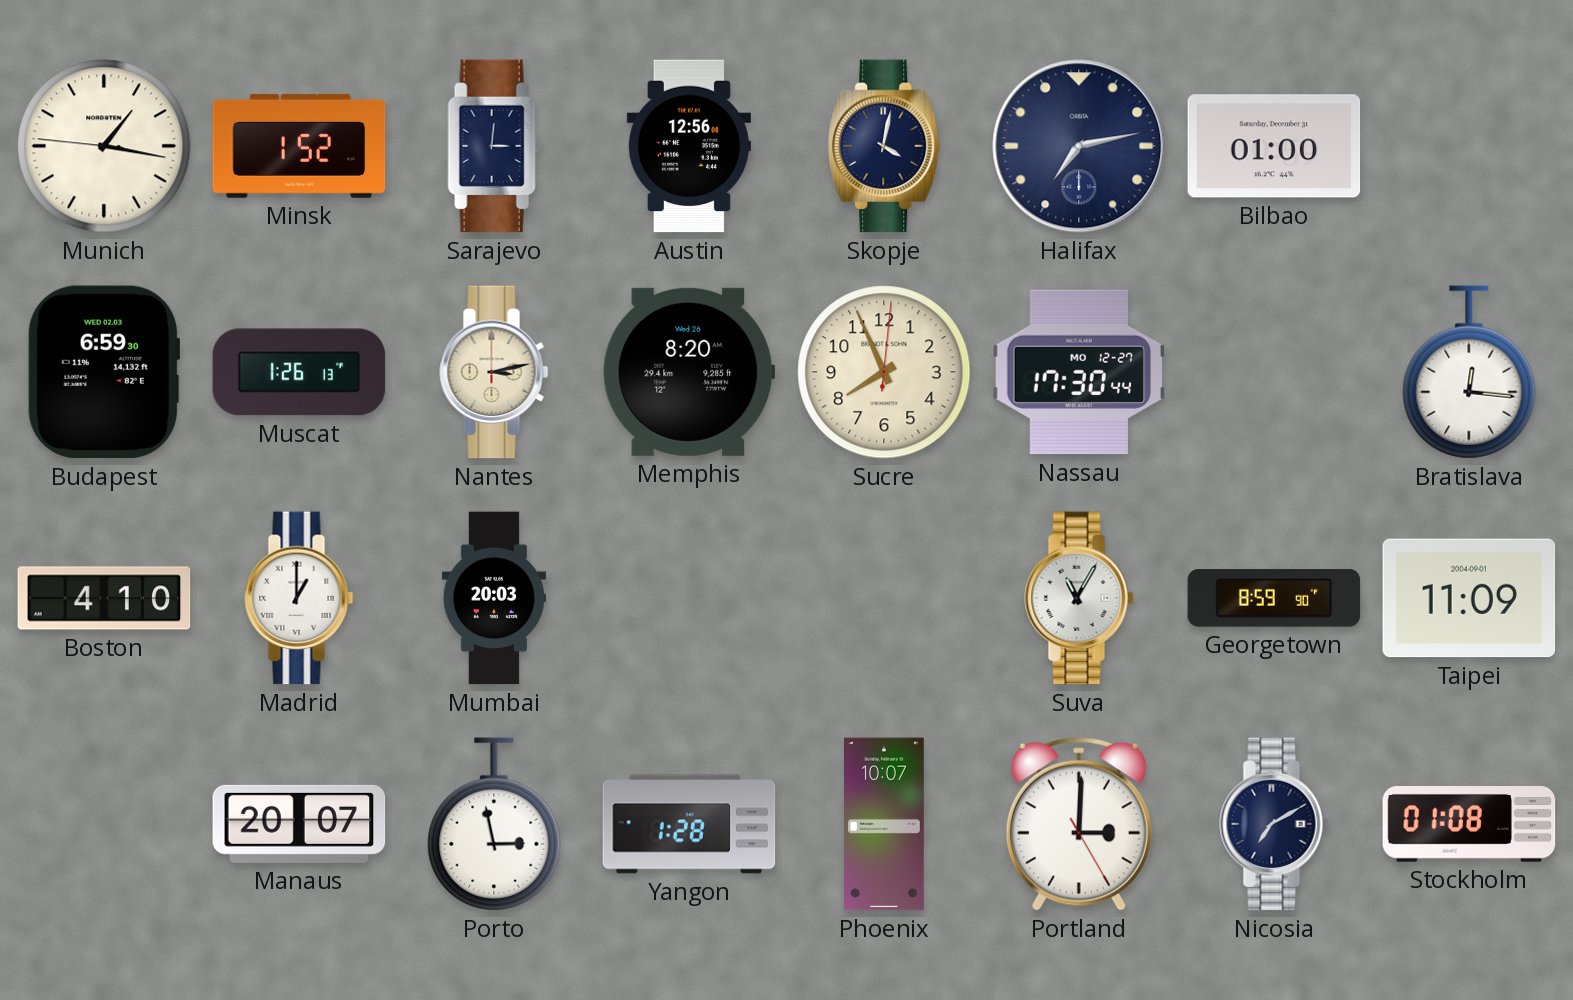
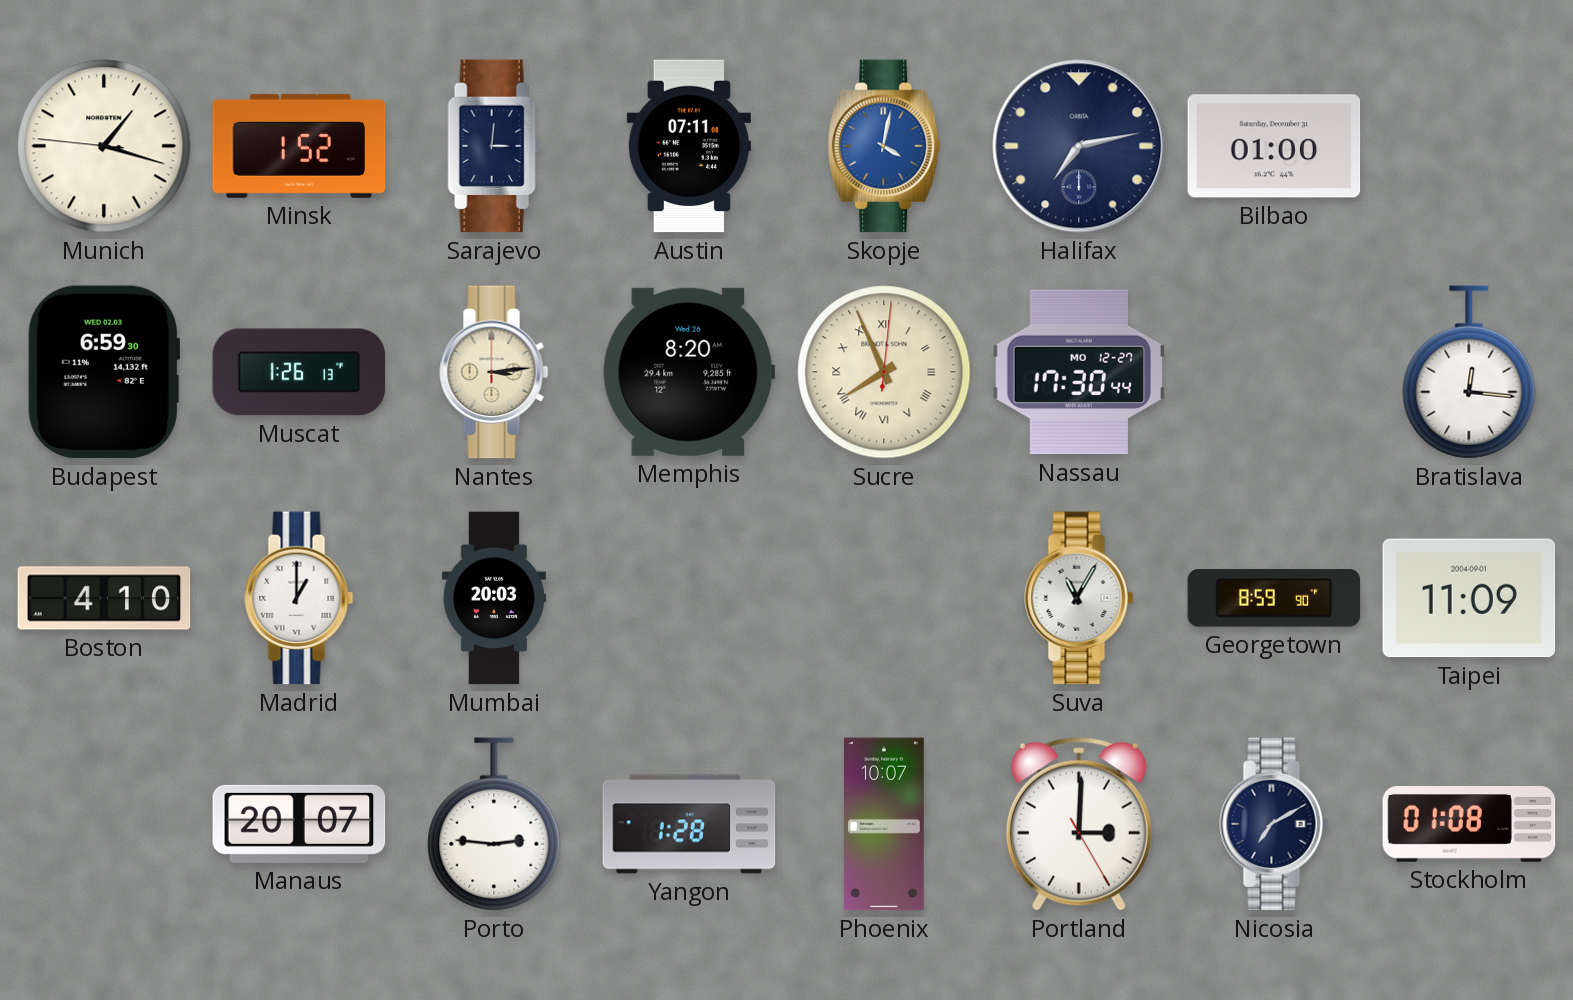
Munich: 1:16 -> 1:17
Austin: 12:56 -> 07:11
Skopje dial: navy -> blue
Nantes: 3:13 -> 3:14
Sucre numerals: Arabic -> Roman
Porto: 2:58 -> 2:46
